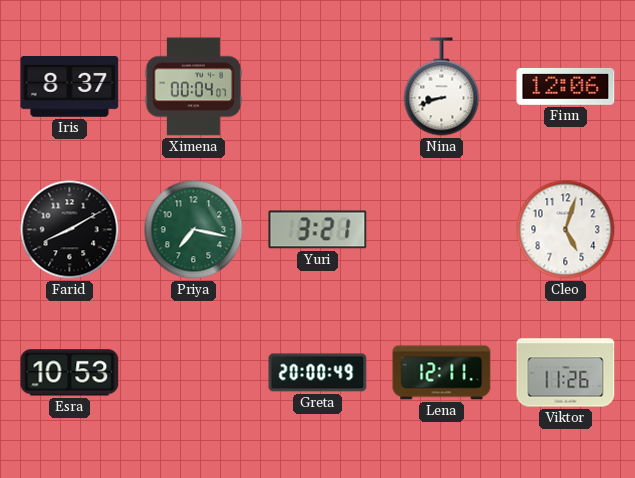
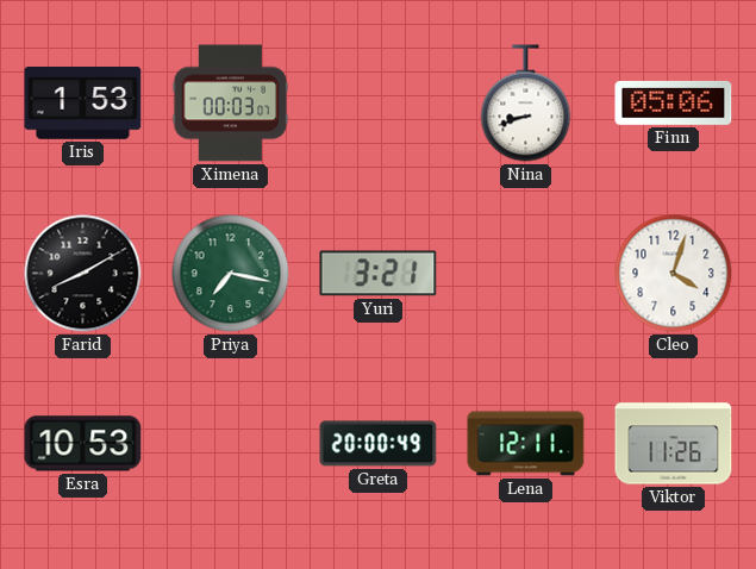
Iris: 8:37 -> 1:53
Ximena: 00:04 -> 00:03
Finn: 12:06 -> 05:06
Cleo: 5:03 -> 4:03
